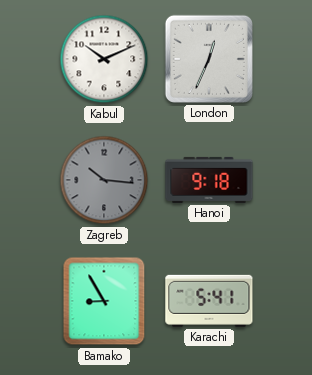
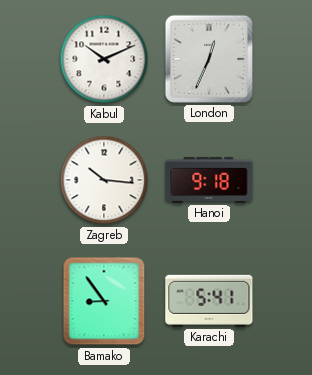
Zagreb dial: grey -> white
Bamako: 8:55 -> 8:54
